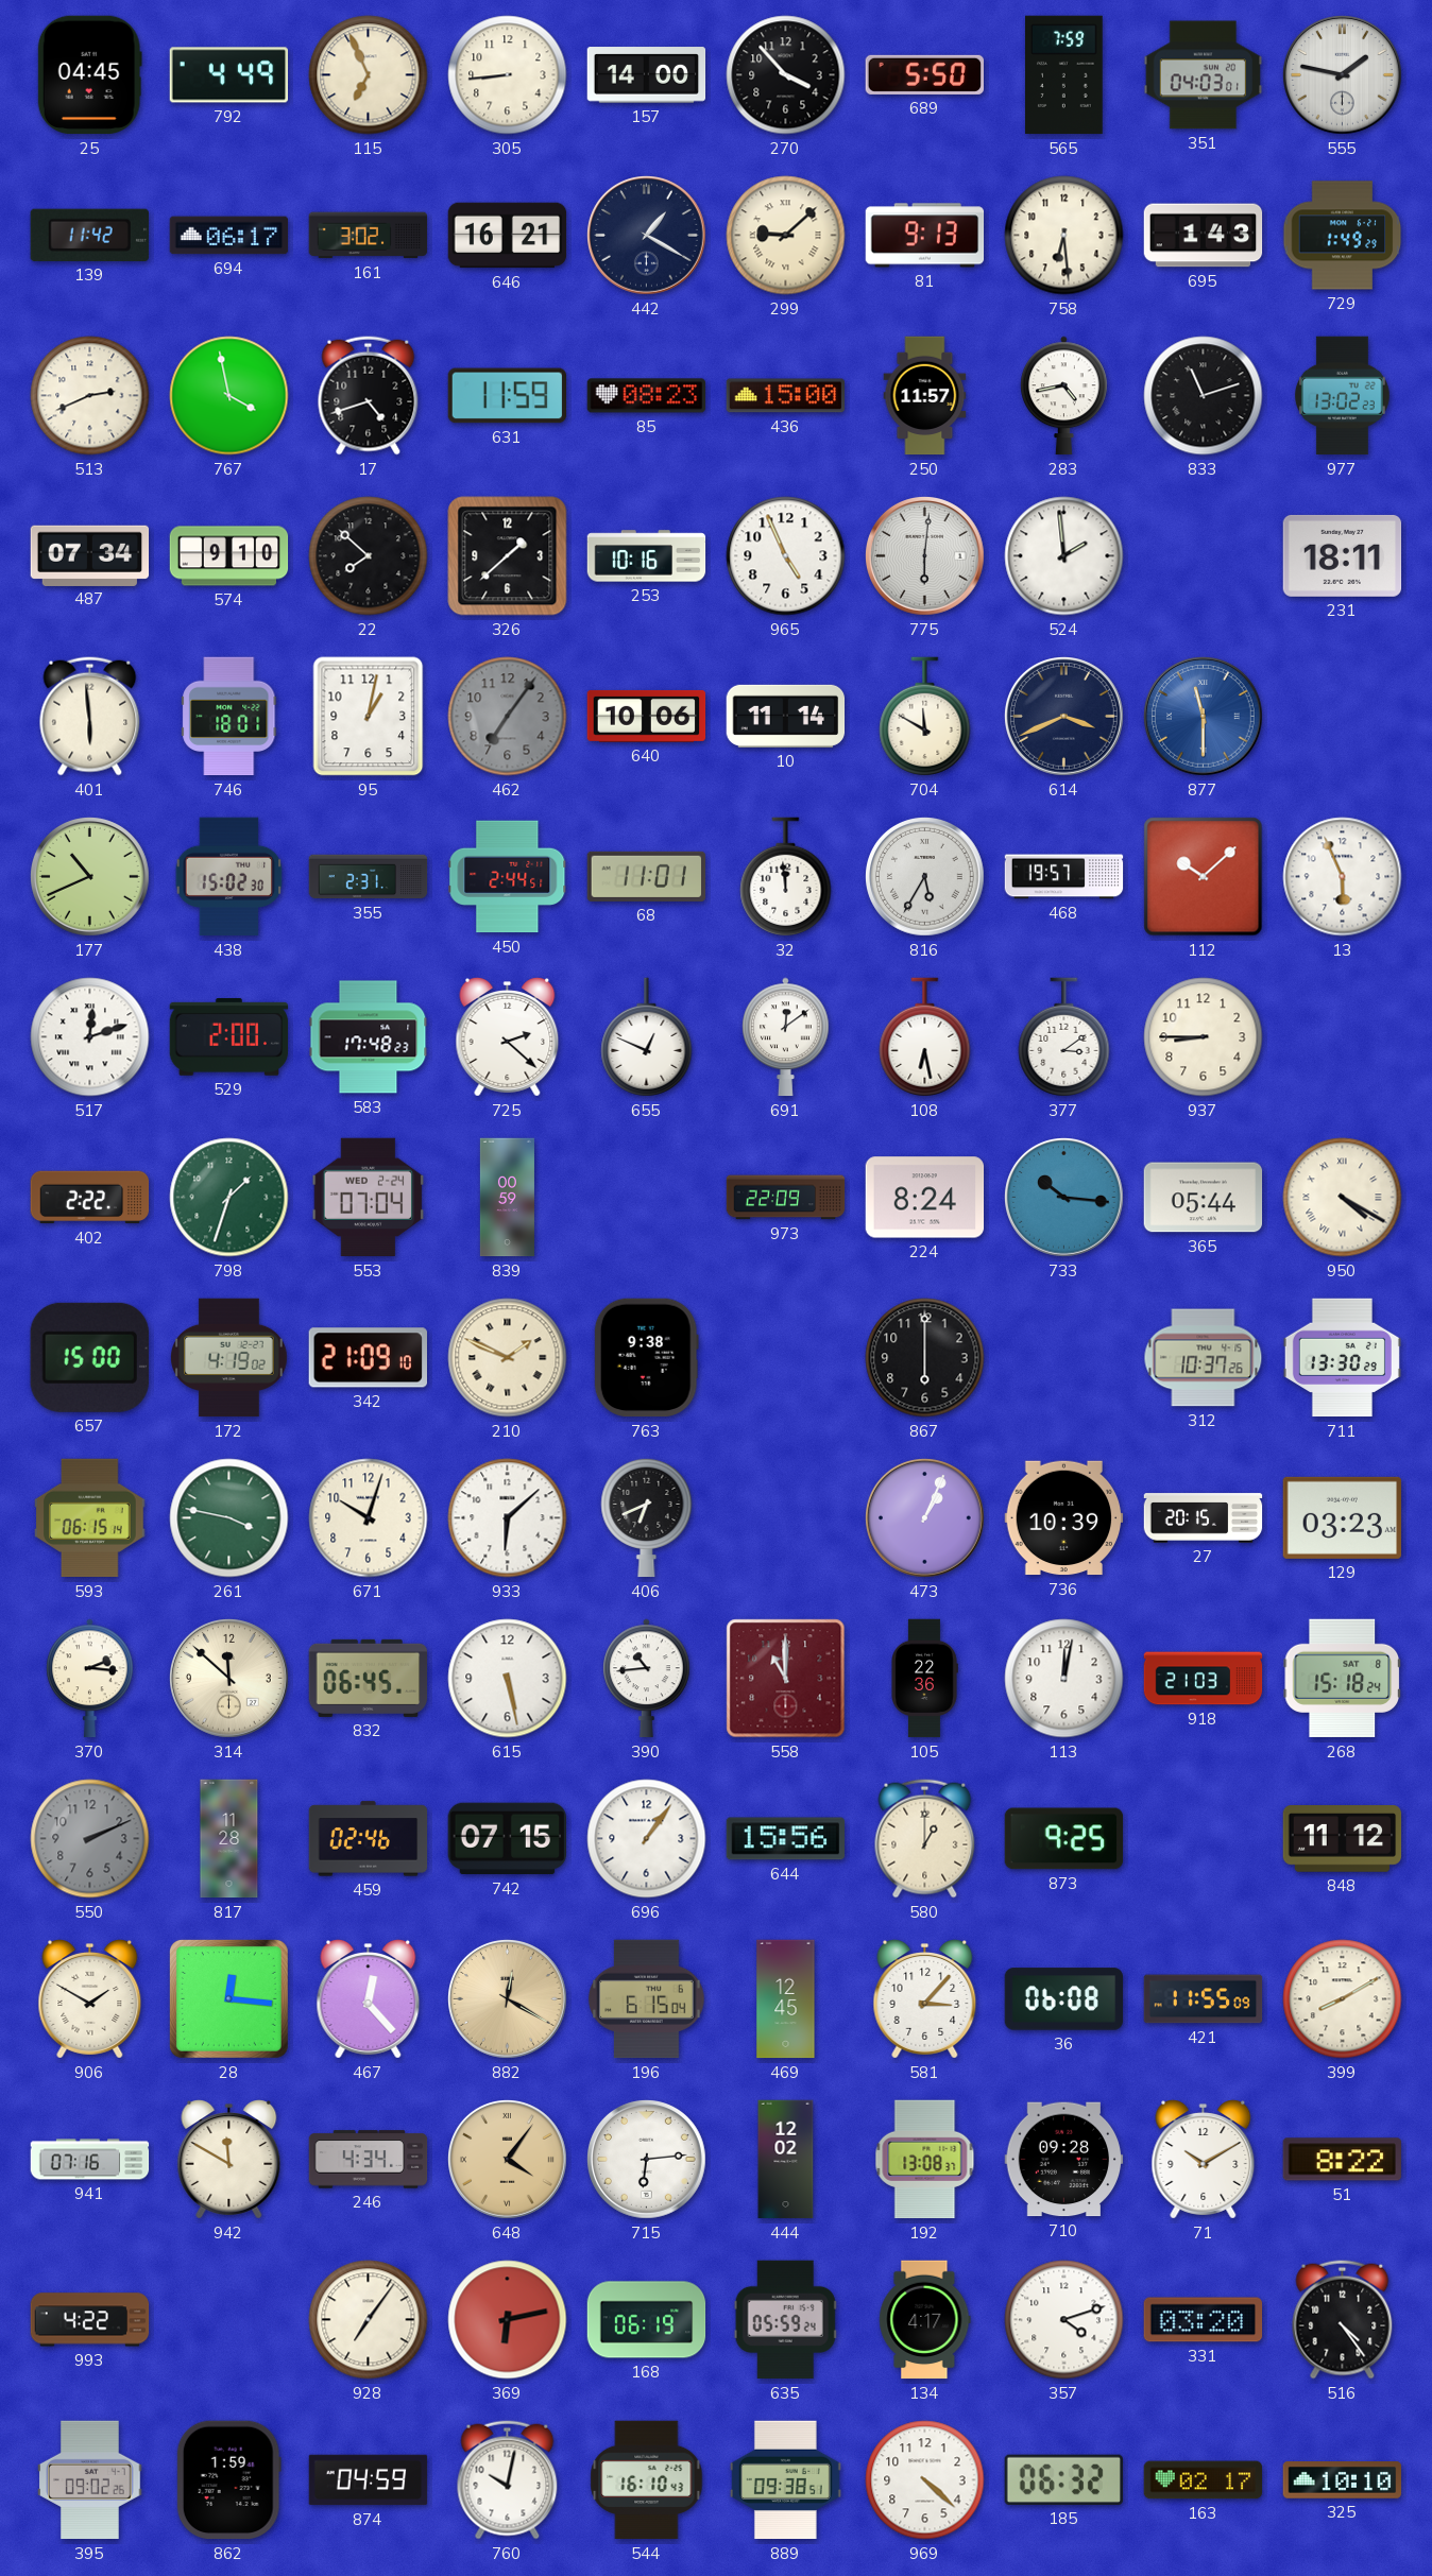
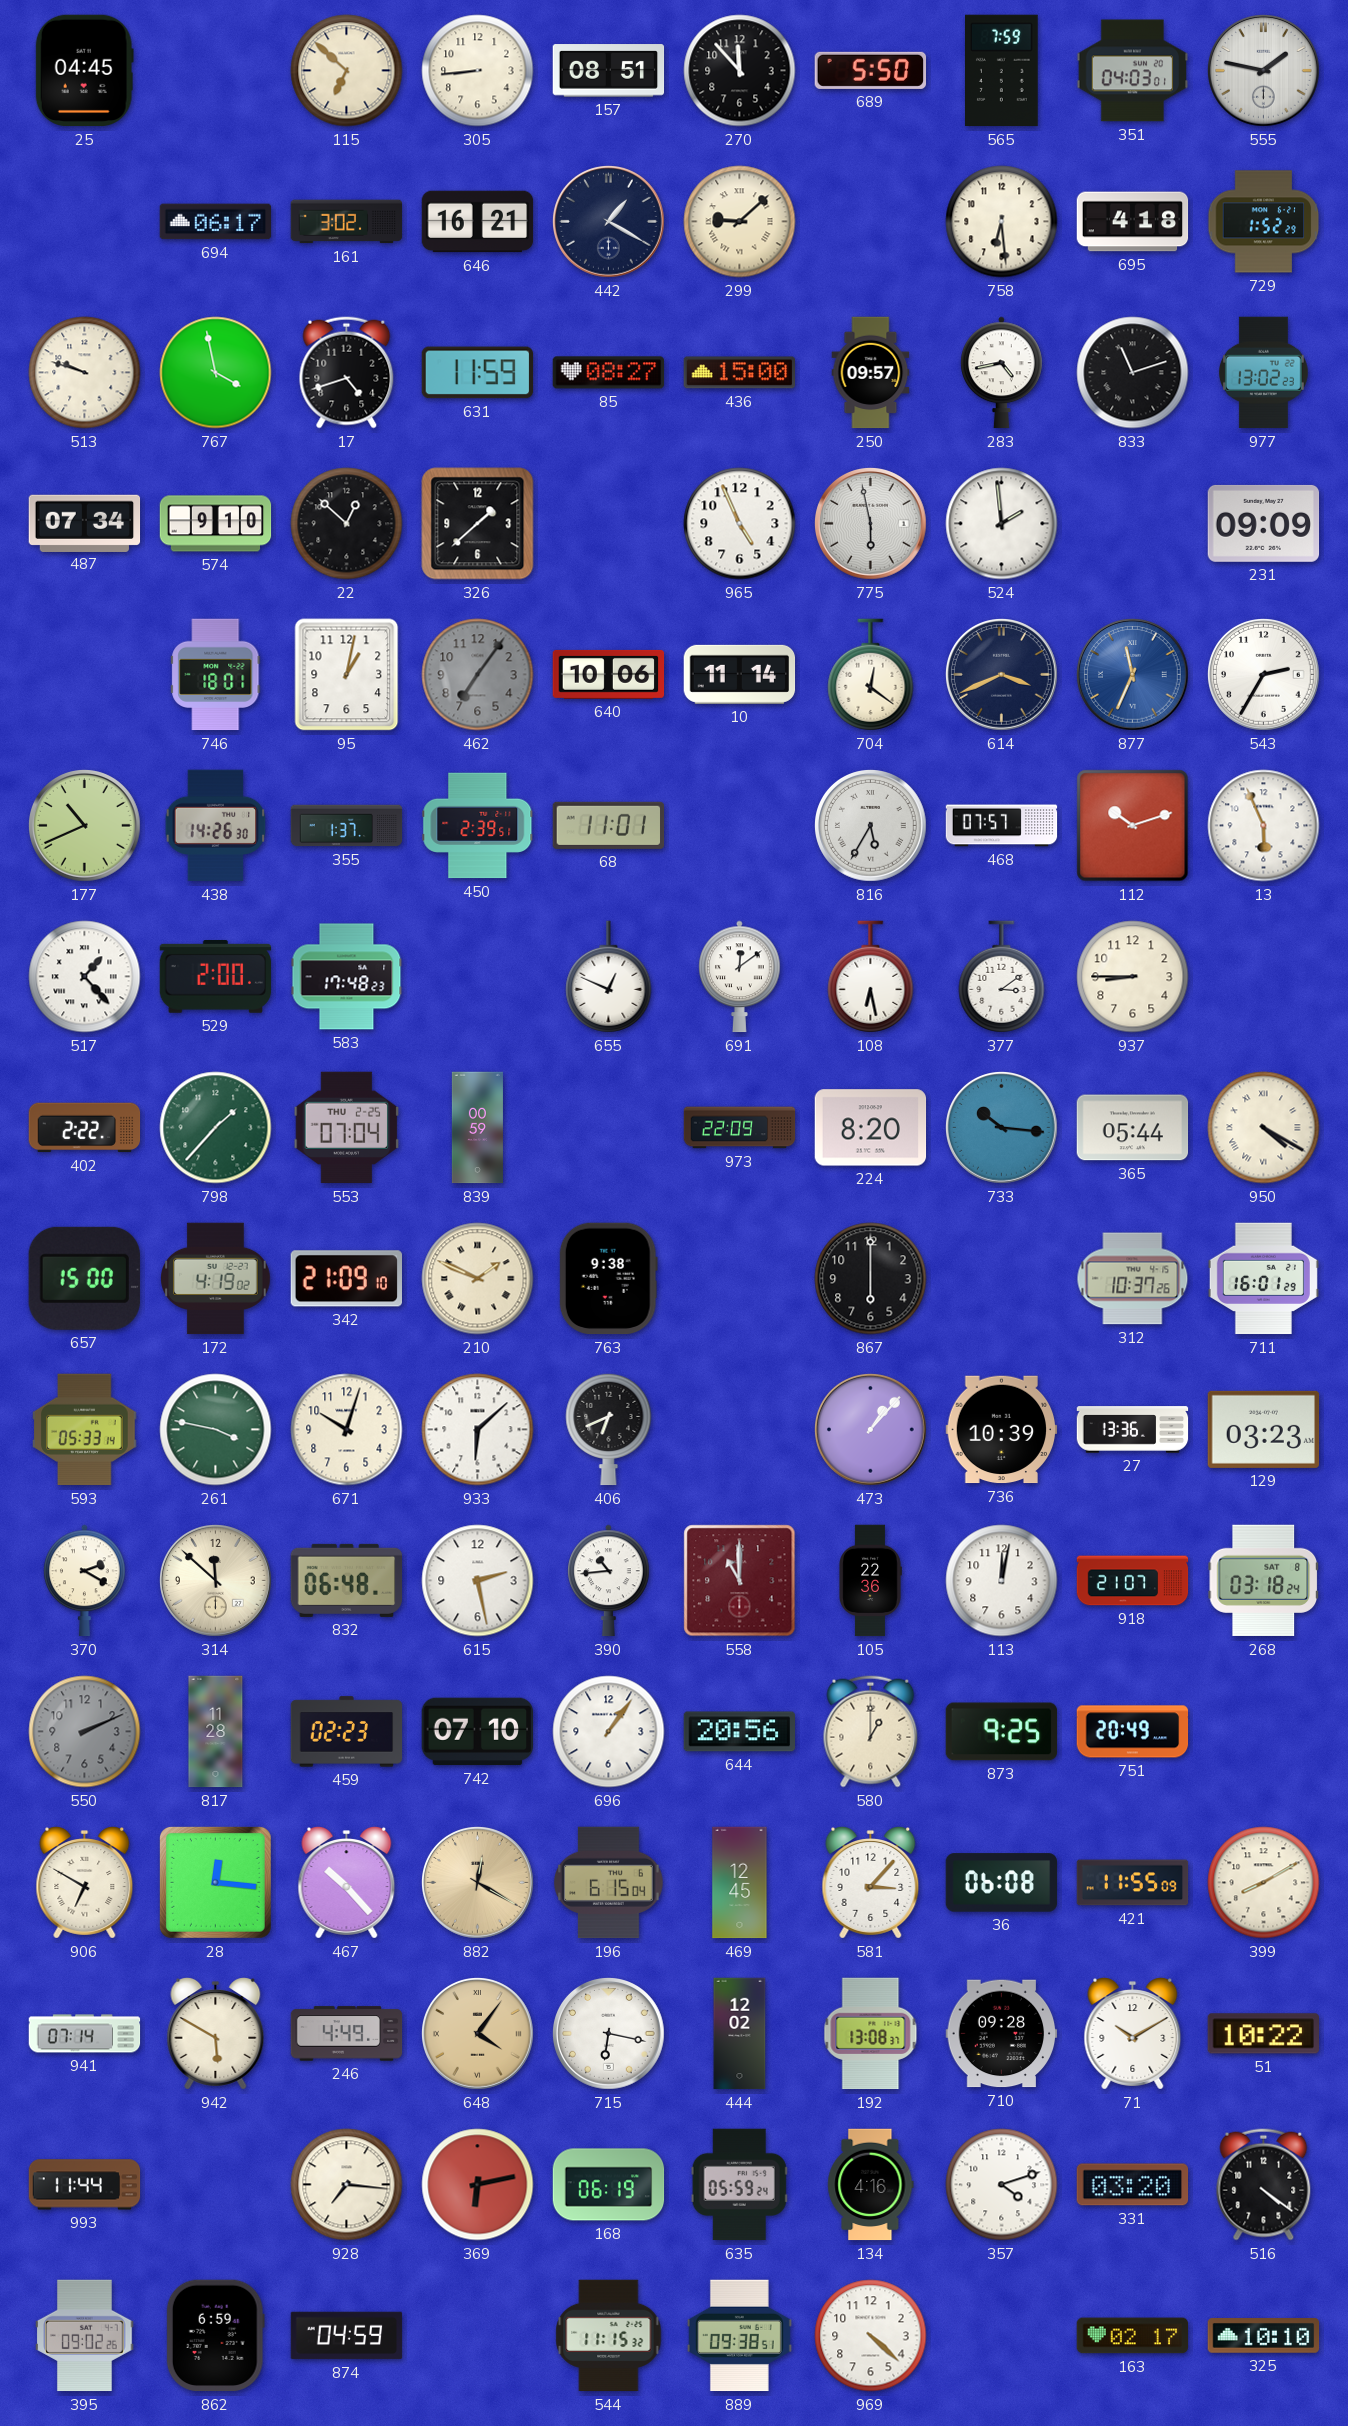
792: 4:49 -> none
115: 6:56 -> 6:52
157: 14:00 -> 08:51
270: 3:53 -> 11:53
139: 11:42 -> none
81: 9:13 -> none
695: 1:43 -> 4:18
729: 1:49 -> 1:52
513: 2:41 -> 9:48
85: 08:23 -> 08:27
250: 11:57 -> 09:57
22: 7:52 -> 12:52
253: 10:16 -> none
775: 6:01 -> 5:58
231: 18:11 -> 09:09
401: 5:59 -> none
704: 11:50 -> 12:21
877: 11:30 -> 11:34
543: none -> 2:35
438: 15:02 -> 14:26
355: 2:31 -> 1:37
450: 2:44 -> 2:39
32: 11:59 -> none
468: 19:57 -> 07:57
112: 10:08 -> 10:12
517: 12:12 -> 1:23
725: 2:22 -> none
798: 1:33 -> 1:37
553 date: WED 2-24 -> THU 2-25
224: 8:24 -> 8:20
711: 13:30 -> 16:01
593: 06:15 -> 05:33
473: 1:04 -> 1:07
27: 20:15 -> 13:36
370: 2:16 -> 2:20
832: 06:45 -> 06:48
615: 5:28 -> 2:28
918: 21:03 -> 21:07
268: 15:18 -> 03:18
459: 02:46 -> 02:23
742: 07:15 -> 07:10
644: 15:56 -> 20:56
751: none -> 20:49
848: 11:12 -> none
906: 1:50 -> 6:50
467: 12:23 -> 10:23
941: 07:16 -> 07:14
942: 11:50 -> 5:50
246: 4:34 -> 4:49
715: 6:14 -> 6:17
51: 8:22 -> 10:22
993: 4:22 -> 11:44
928: 7:06 -> 7:16
134: 4:17 -> 4:16
516: 4:24 -> 4:21
862: 1:59 -> 6:59
760: 10:02 -> none
544: 16:10 -> 11:15
185: 06:32 -> none
